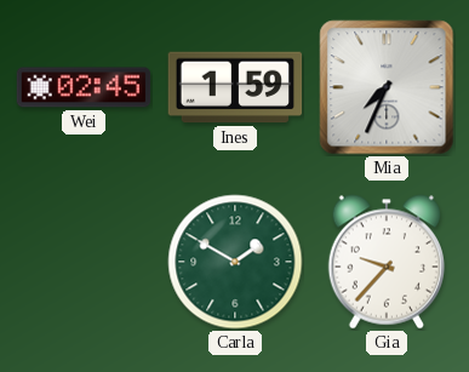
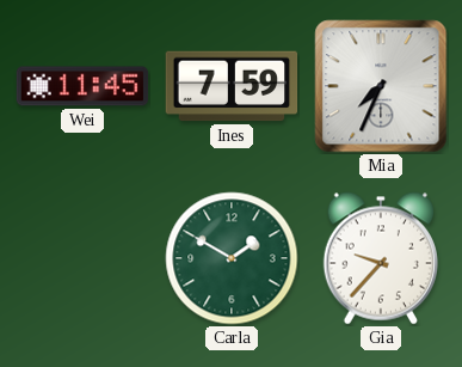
Wei: 02:45 -> 11:45
Ines: 1:59 -> 7:59
